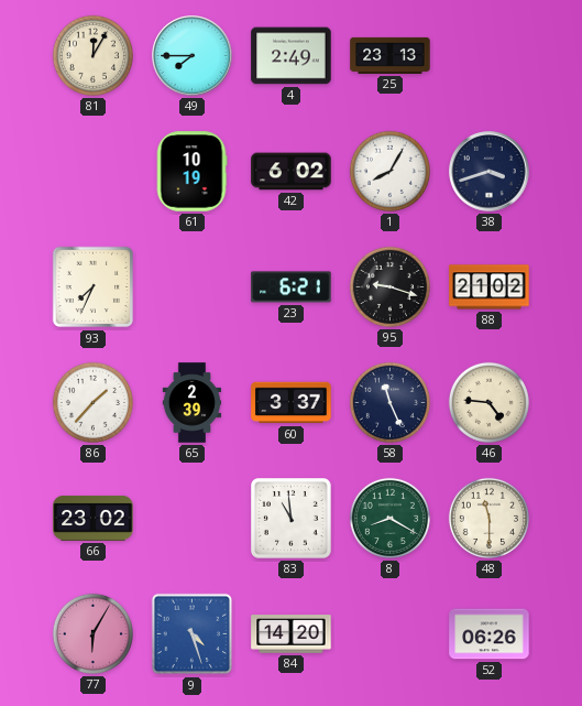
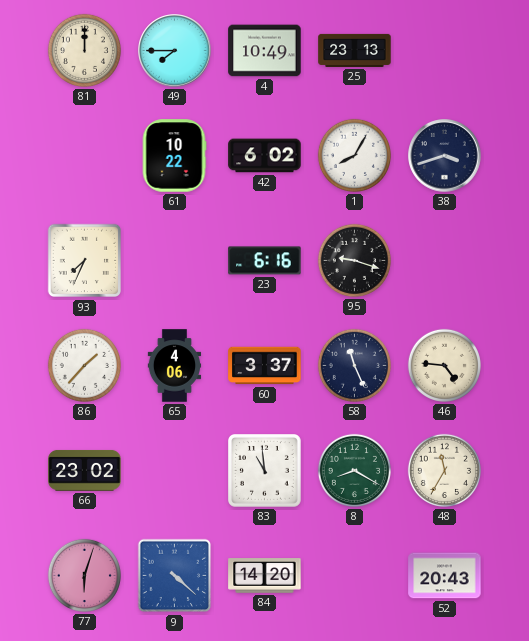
81: 12:05 -> 12:00
4: 2:49 -> 10:49
61: 10:19 -> 10:22
23: 6:21 -> 6:16
88: 21:02 -> none
65: 2:39 -> 4:06
48: 11:30 -> 11:35
77: 6:05 -> 6:03
9: 4:27 -> 4:22
52: 06:26 -> 20:43
